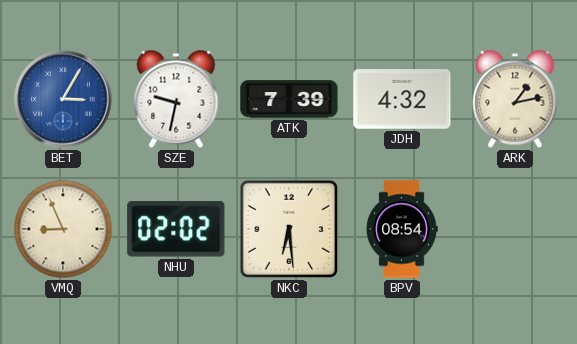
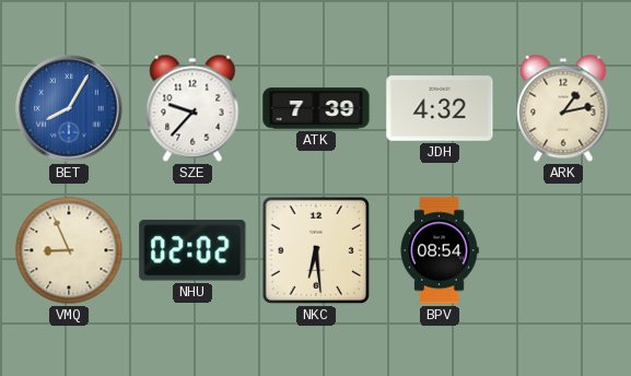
BET: 3:05 -> 8:05
SZE: 9:32 -> 9:37
